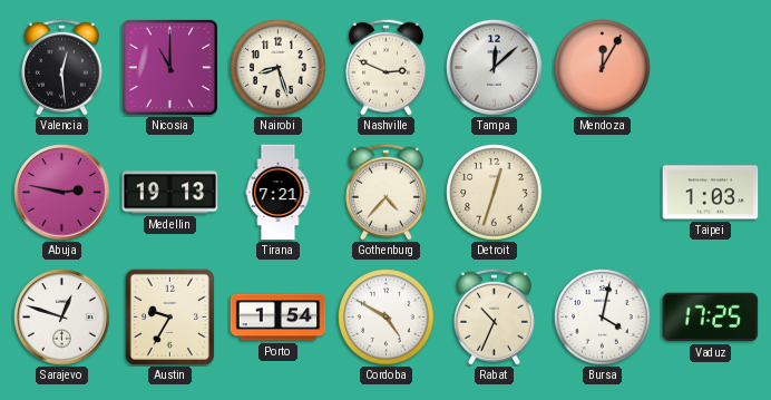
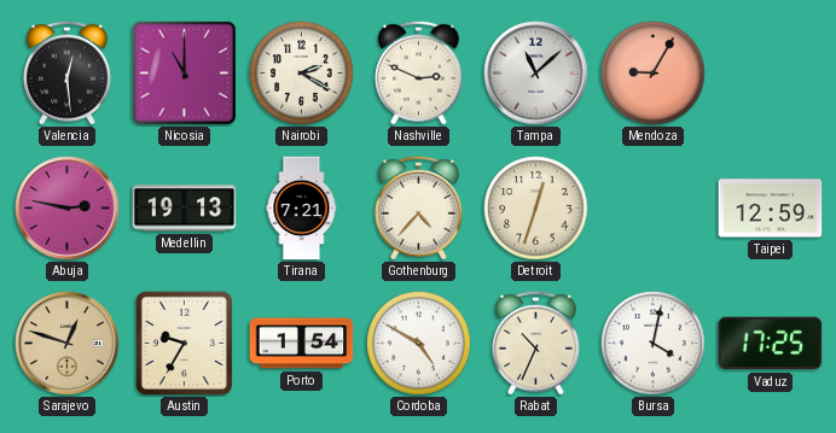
Nairobi: 8:27 -> 2:20
Tampa: 12:08 -> 11:08
Mendoza: 12:05 -> 9:05
Taipei: 1:03 -> 12:59
Sarajevo dial: white -> champagne
